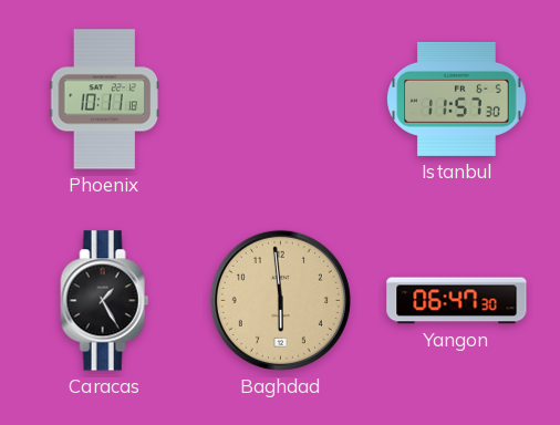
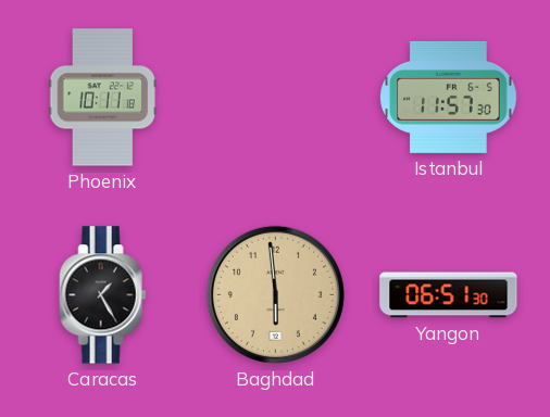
Yangon: 06:47 -> 06:51
